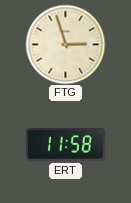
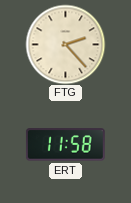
FTG: 2:57 -> 2:23
